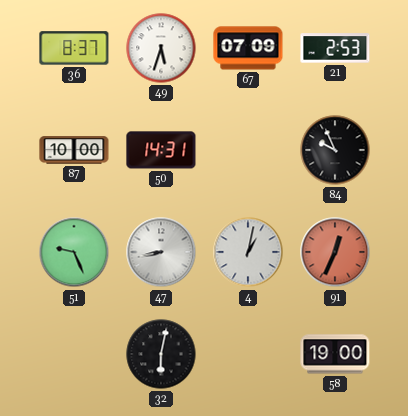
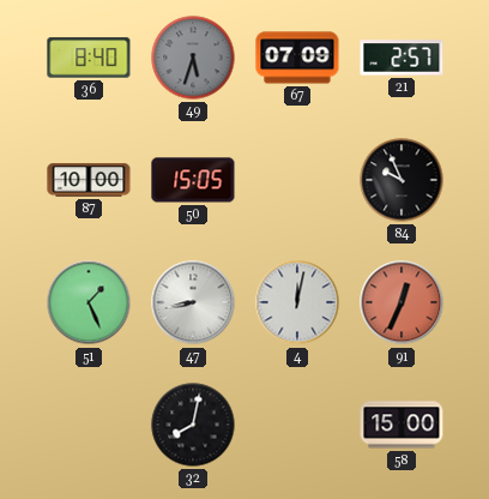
36: 8:37 -> 8:40
49 dial: white -> grey
21: 2:53 -> 2:57
50: 14:31 -> 15:05
51: 9:26 -> 1:26
4: 1:02 -> 12:02
32: 6:02 -> 8:02
58: 19:00 -> 15:00
